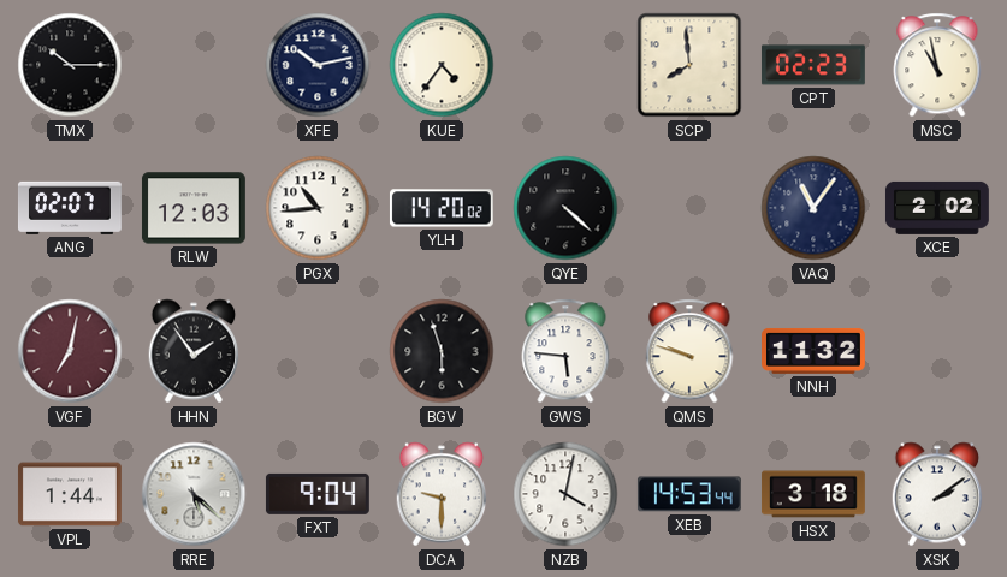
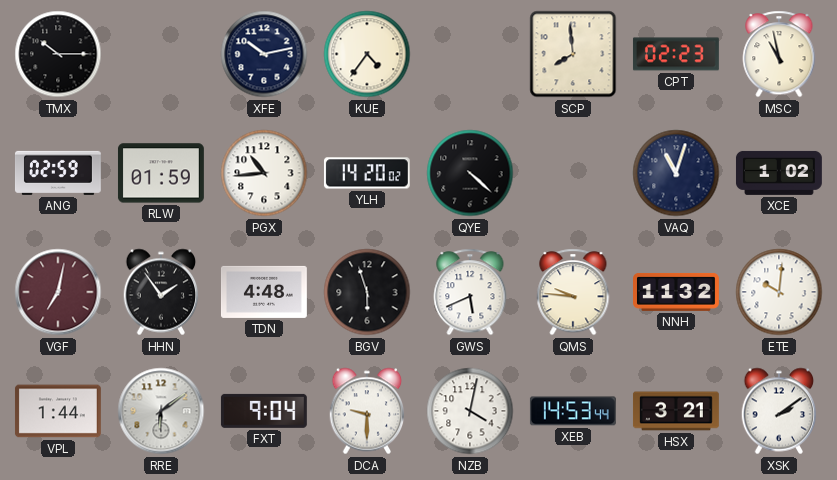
ANG: 02:07 -> 02:59
RLW: 12:03 -> 01:59
VAQ: 11:06 -> 11:03
XCE: 2:02 -> 1:02
TDN: none -> 4:48
GWS: 5:46 -> 5:41
QMS: 9:48 -> 9:46
ETE: none -> 10:01
RRE: 5:22 -> 6:09
HSX: 3:18 -> 3:21
